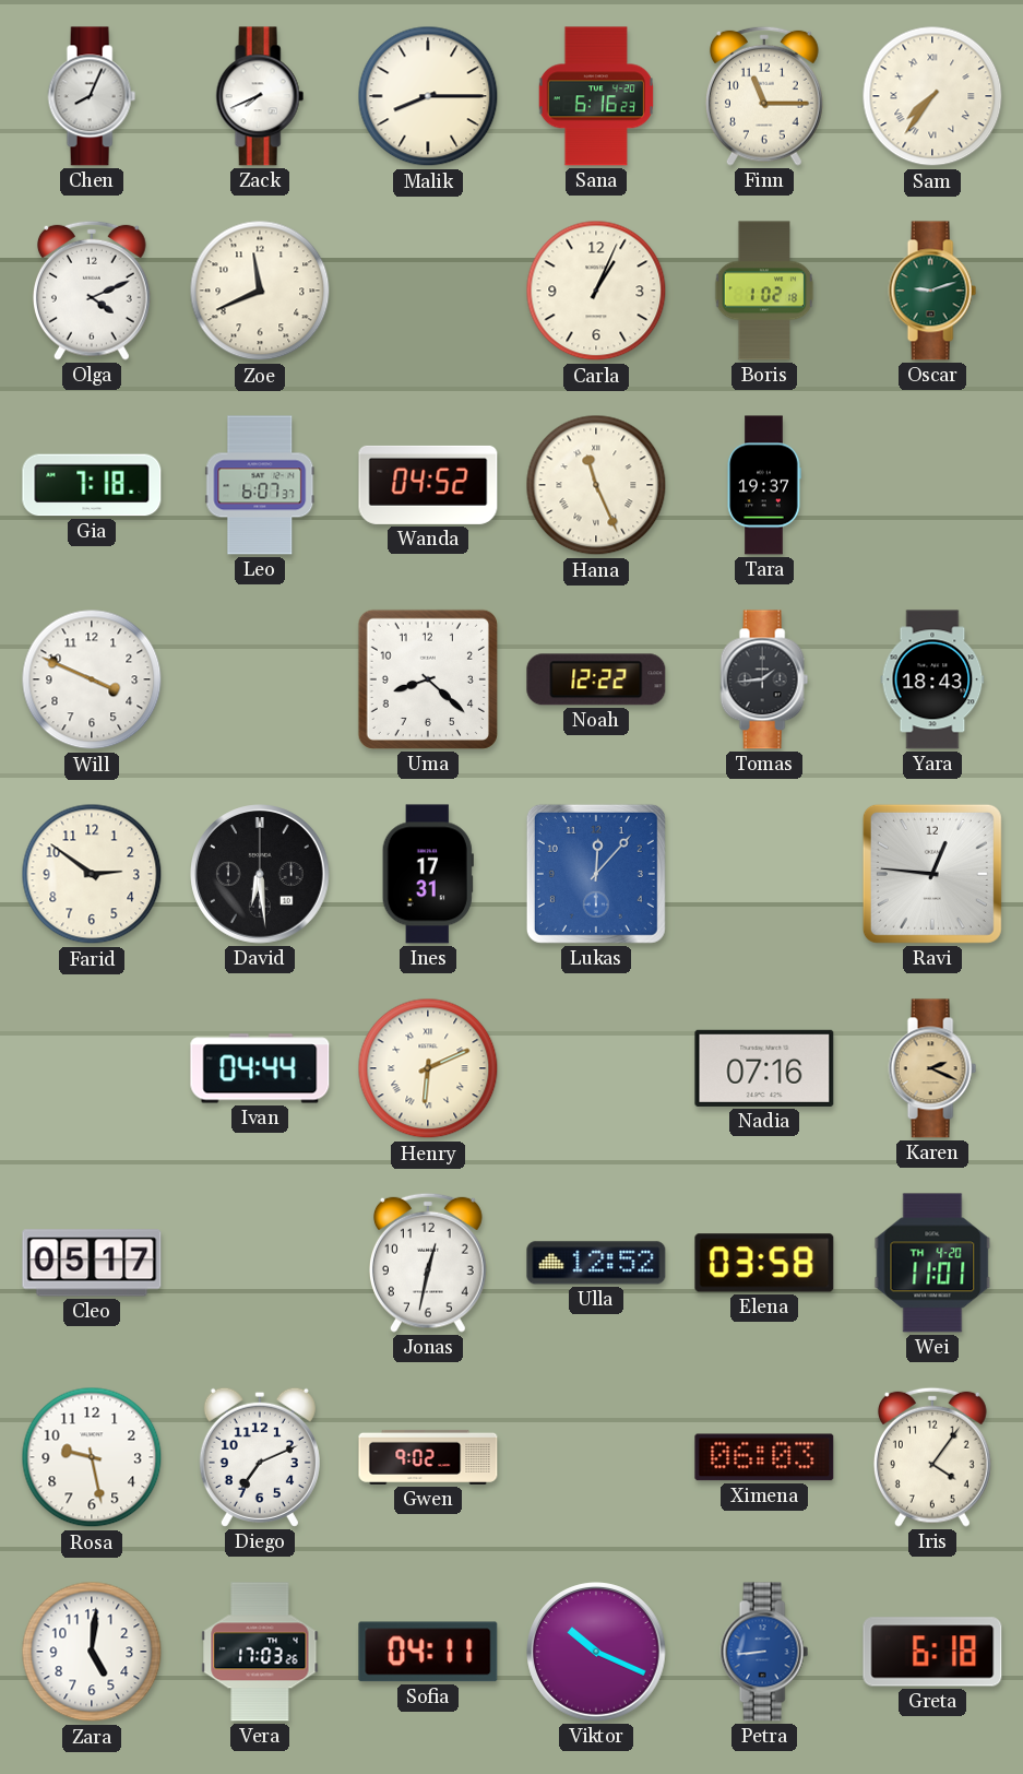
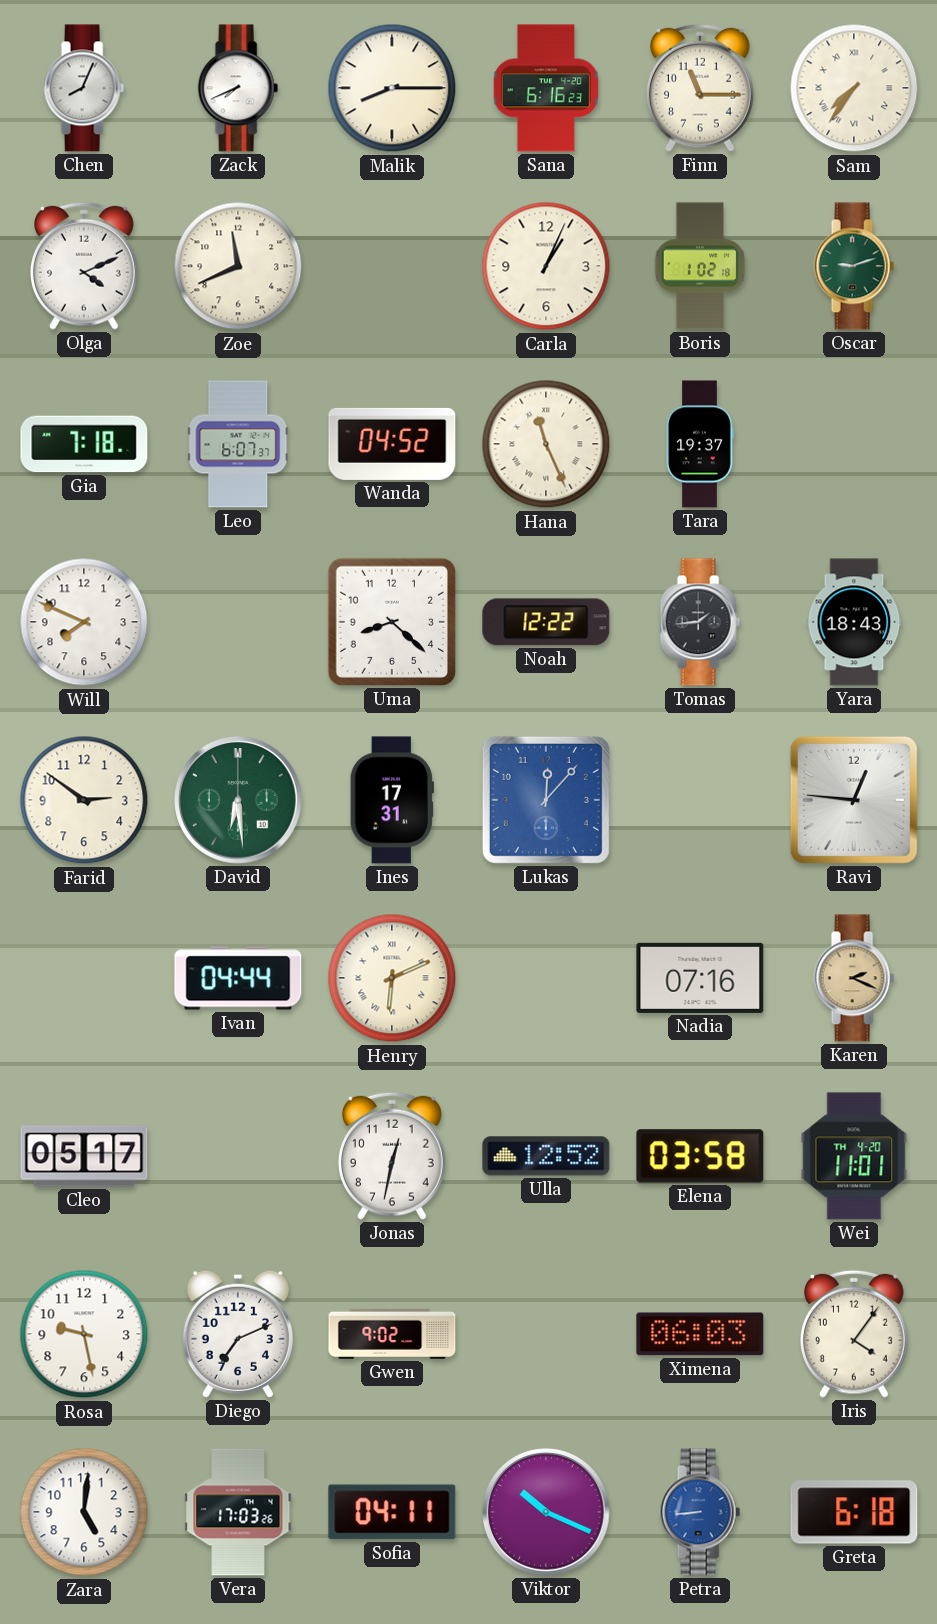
Will: 3:49 -> 7:49
David dial: black -> green
